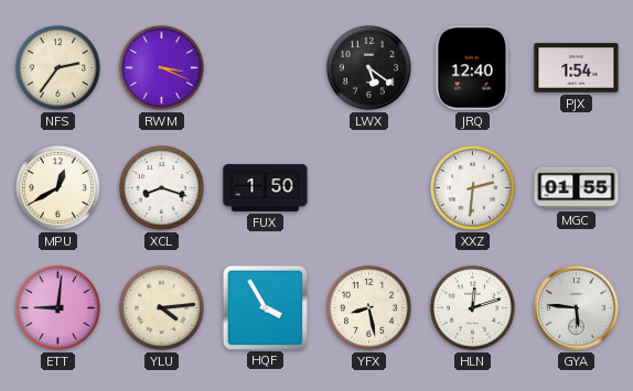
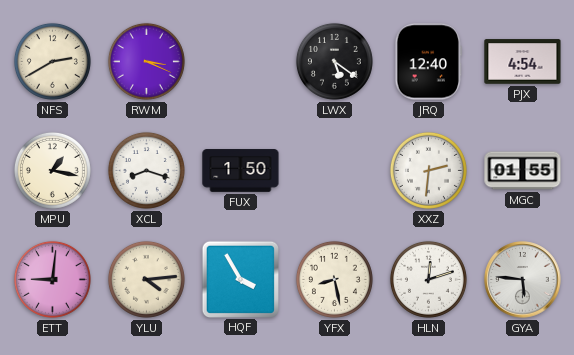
NFS: 2:36 -> 2:40
PJX: 1:54 -> 4:54
MPU: 12:40 -> 1:17
